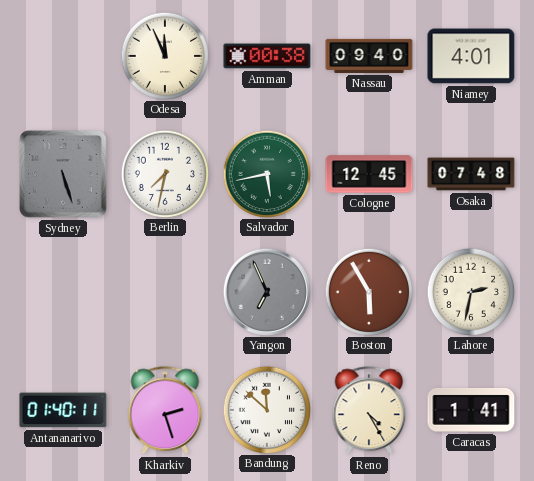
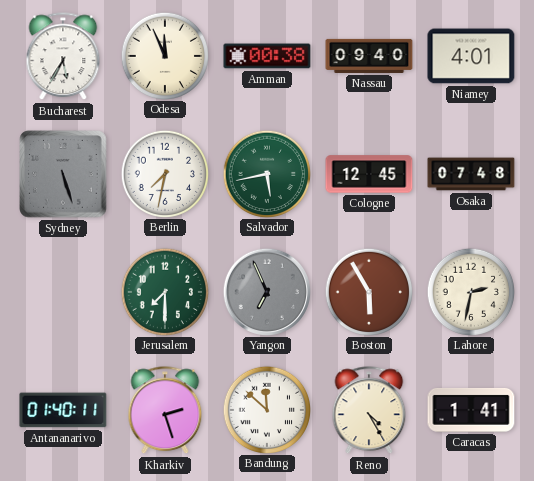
Bucharest: none -> 5:35
Jerusalem: none -> 7:30
